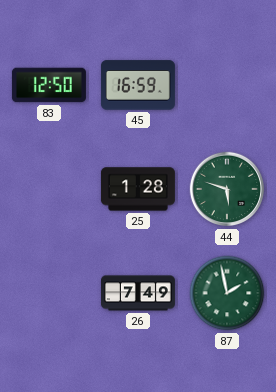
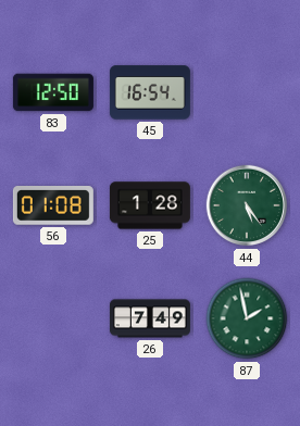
45: 16:59 -> 16:54
56: none -> 01:08
44: 5:48 -> 5:24
